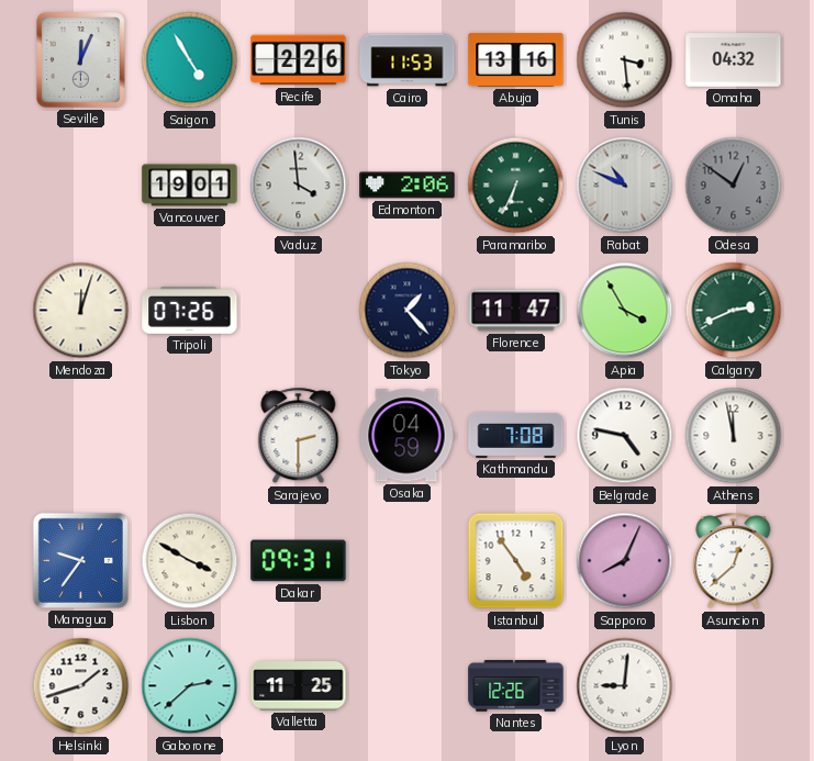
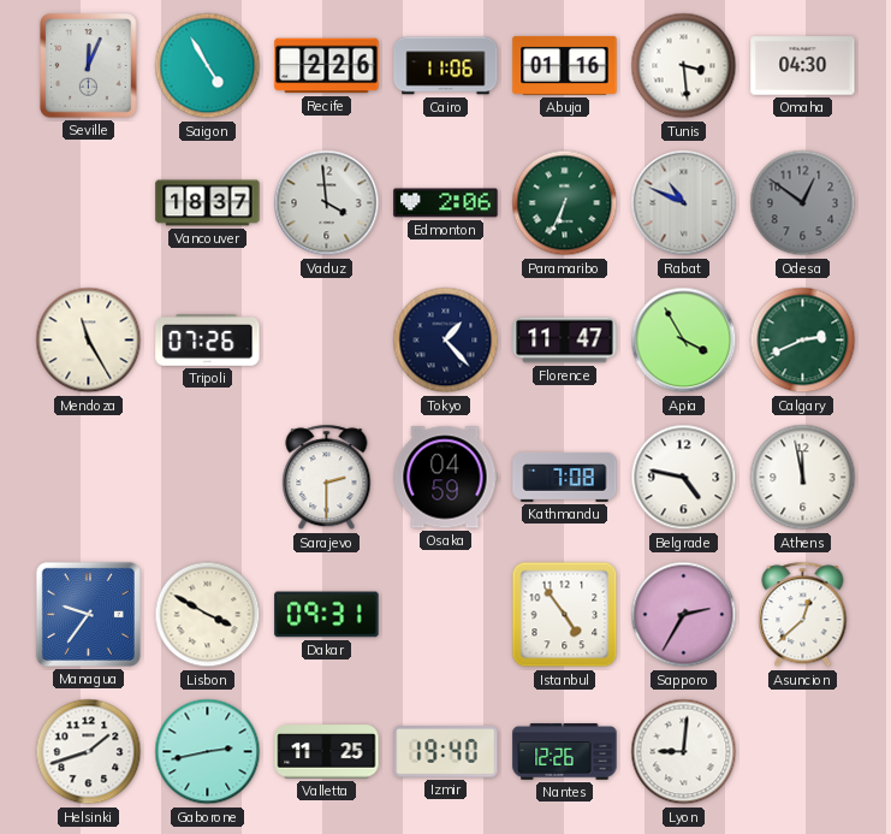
Cairo: 11:53 -> 11:06
Abuja: 13:16 -> 01:16
Omaha: 04:32 -> 04:30
Vancouver: 19:01 -> 18:37
Mendoza: 12:03 -> 11:25
Sapporo: 8:04 -> 2:35
Gaborone: 2:38 -> 2:43
Izmir: none -> 19:40
